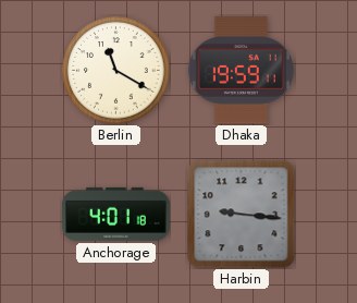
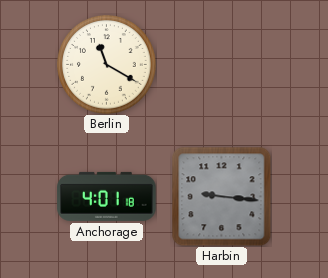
Dhaka: 19:59 -> none
